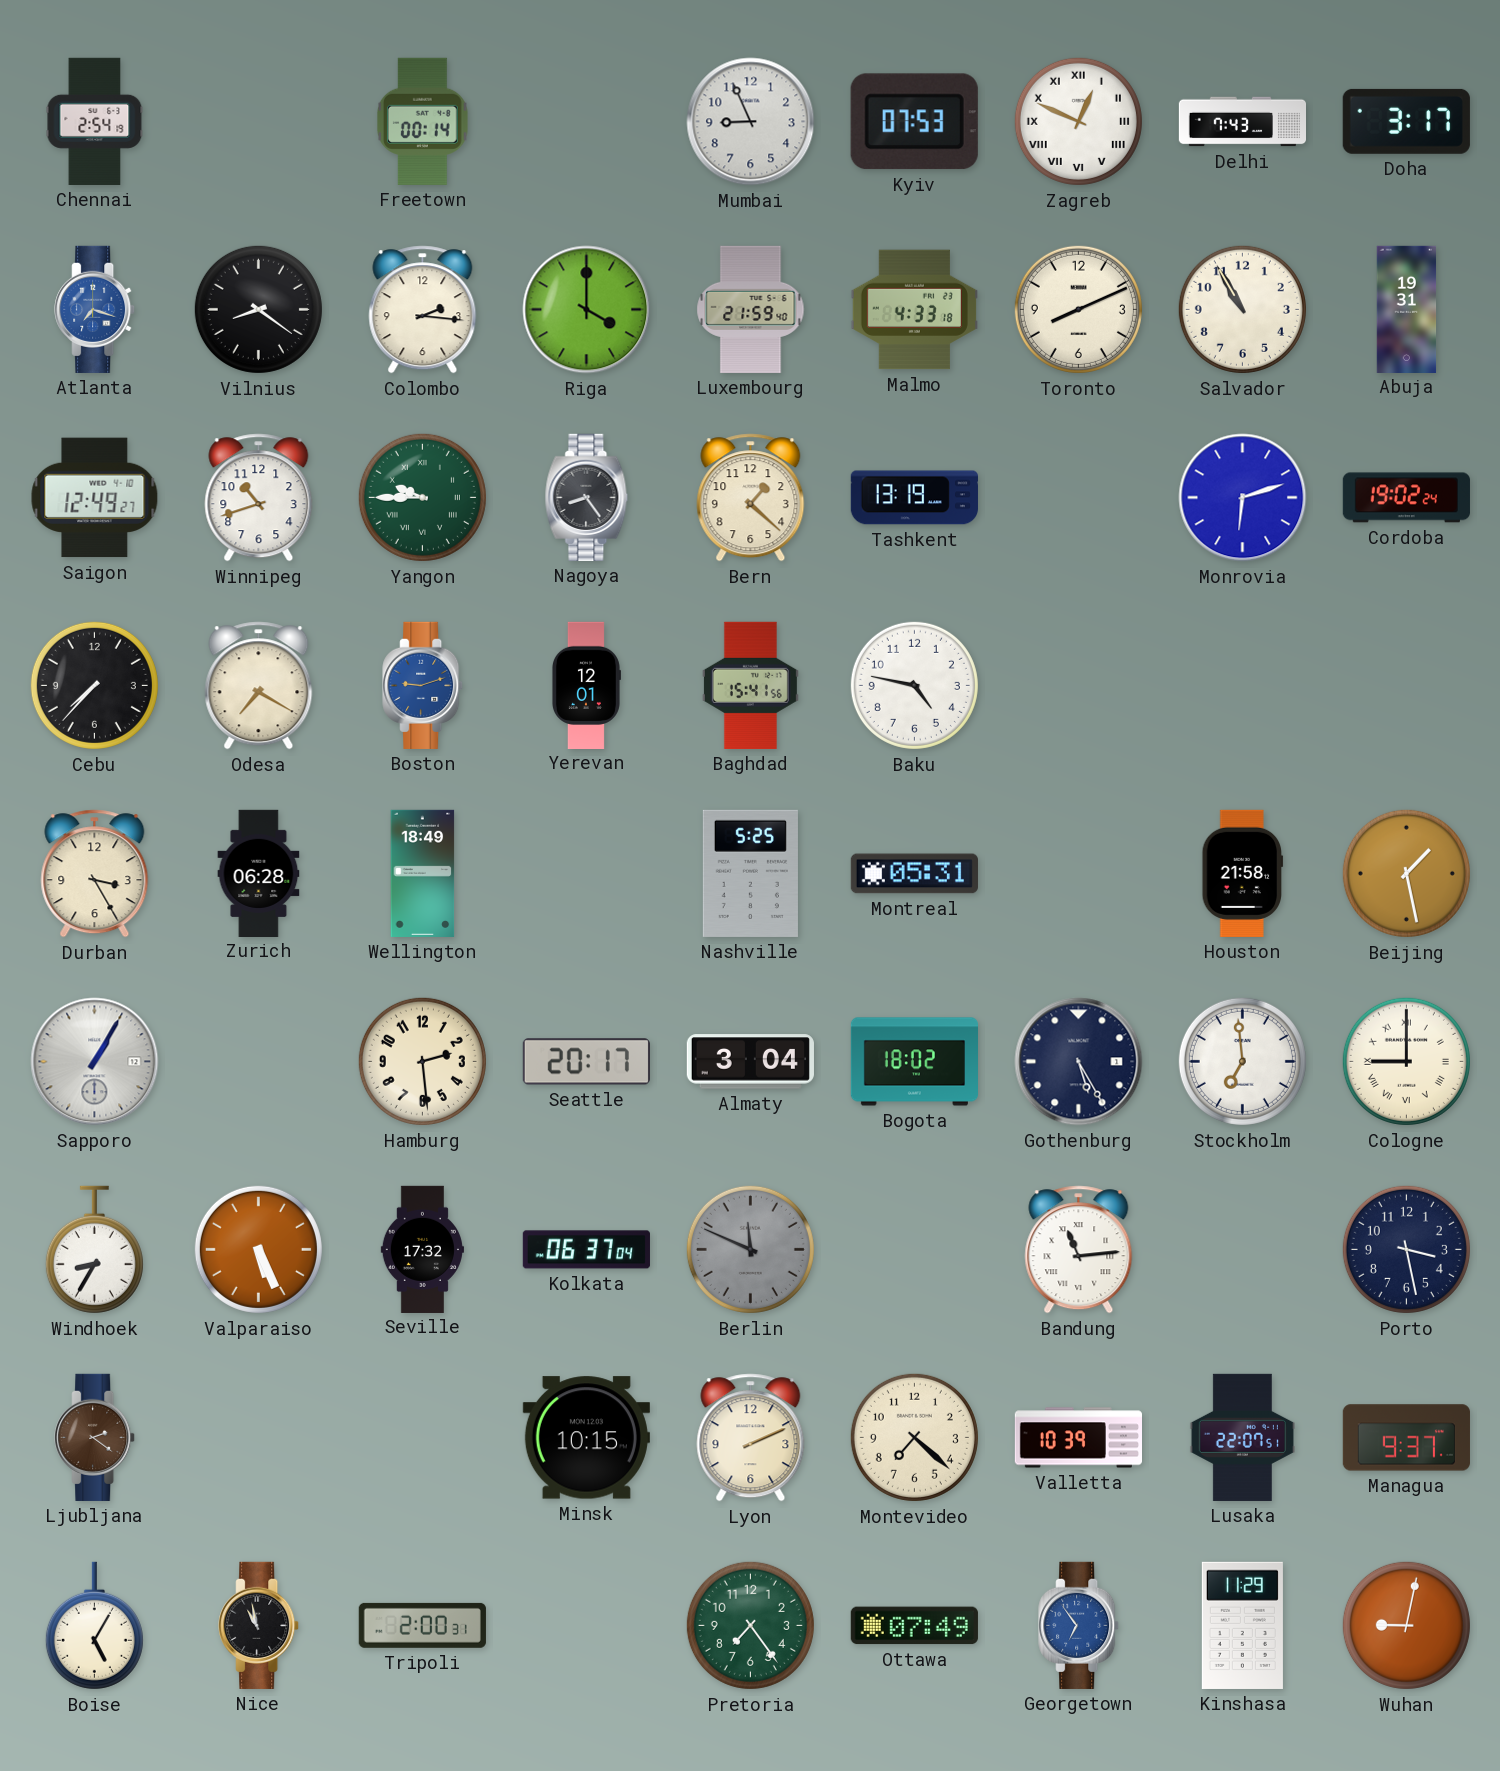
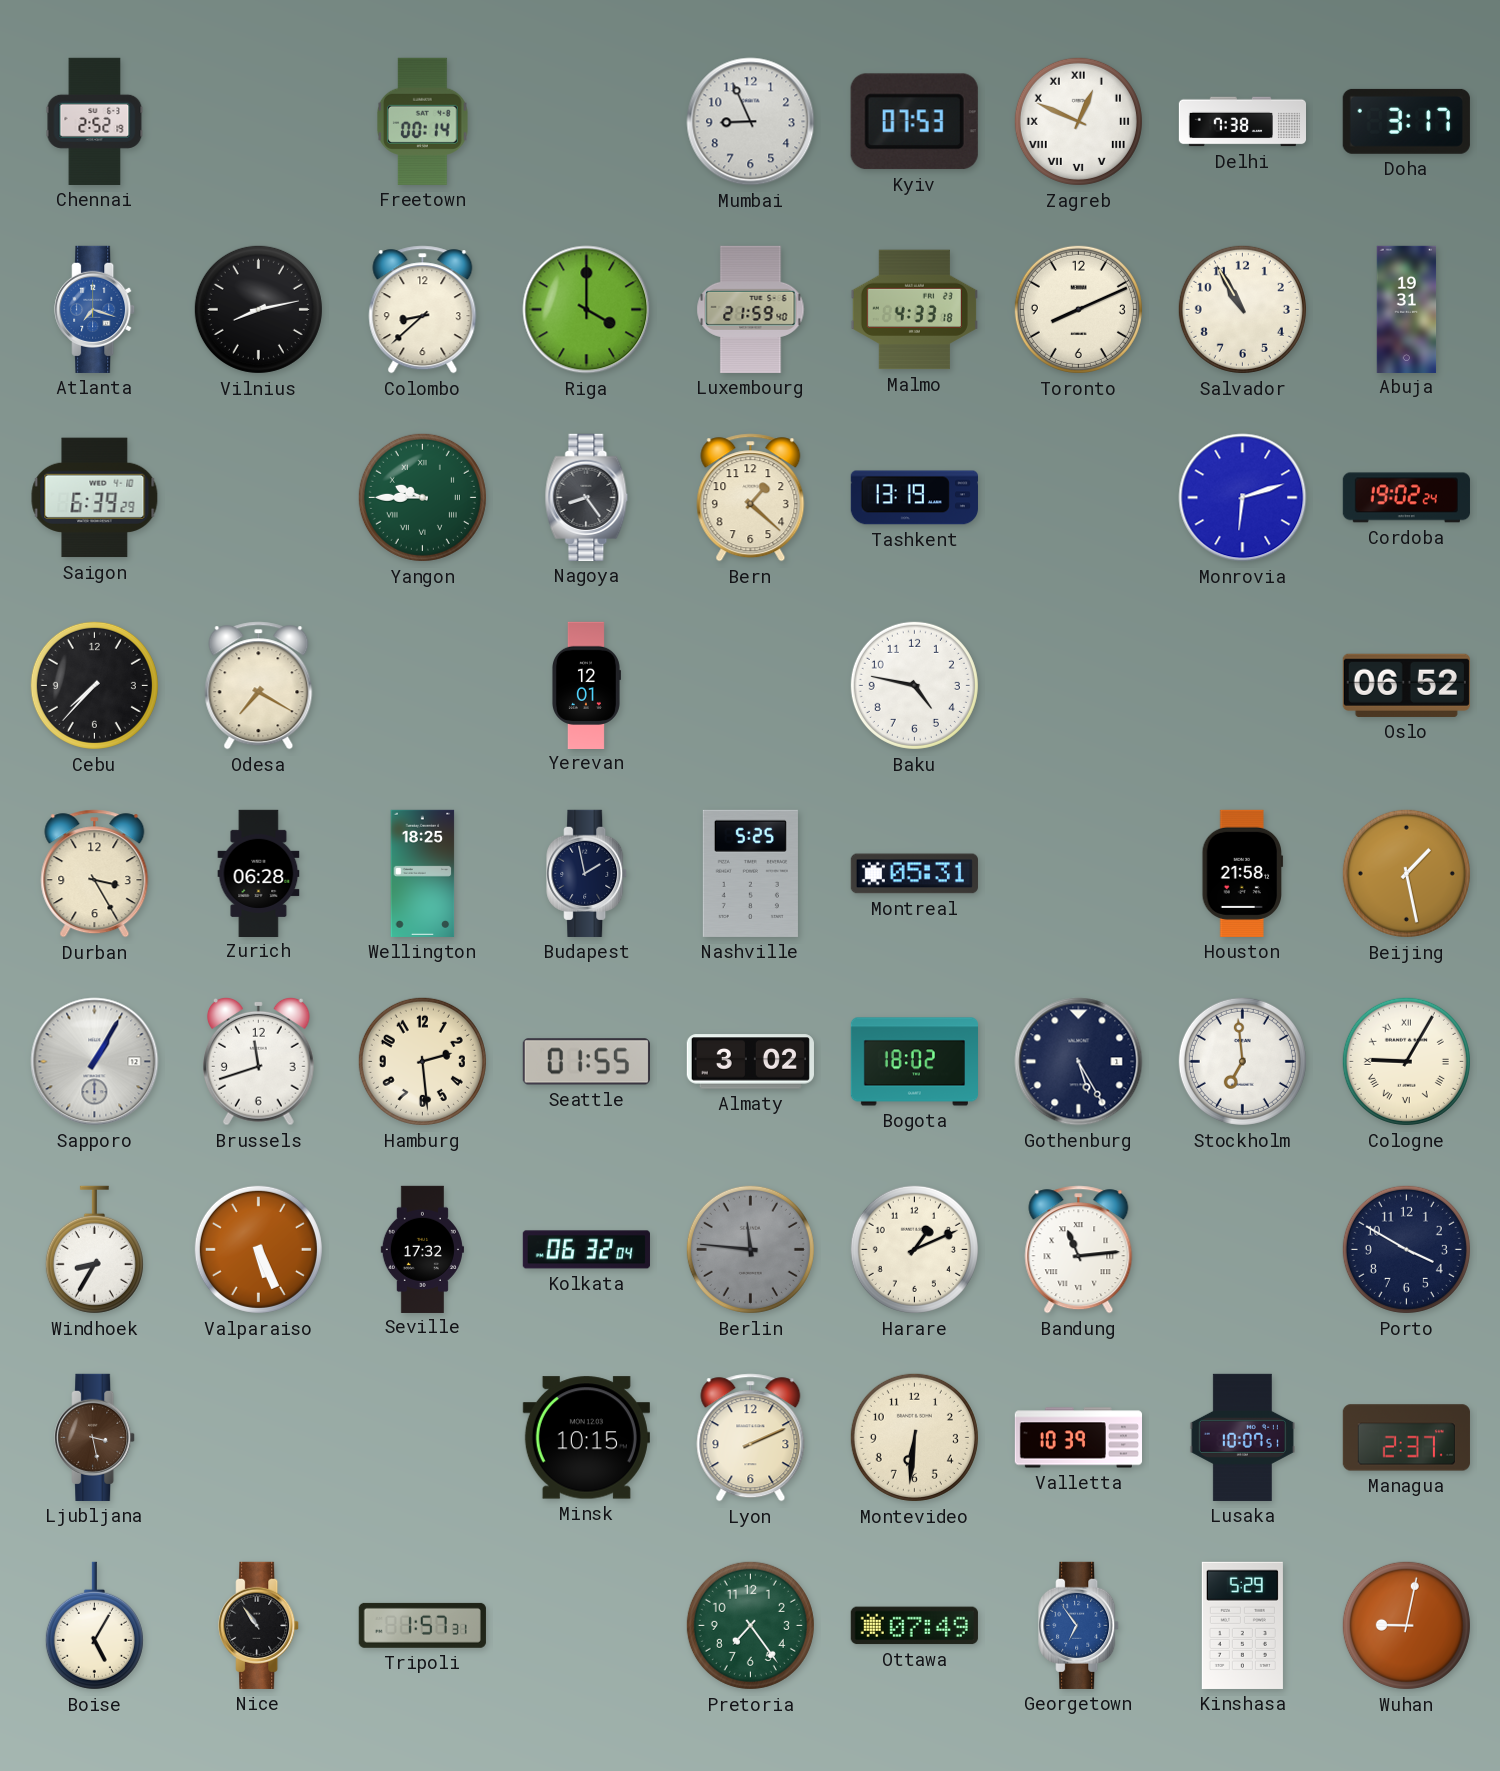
Chennai: 2:54 -> 2:52
Delhi: 7:43 -> 7:38
Vilnius: 8:21 -> 8:13
Colombo: 2:16 -> 8:38
Saigon: 12:49 -> 6:39
Winnipeg: 10:42 -> none
Boston: 9:12 -> none
Baghdad: 15:41 -> none
Oslo: none -> 06:52
Wellington: 18:49 -> 18:25
Budapest: none -> 1:58
Brussels: none -> 11:42
Seattle: 20:17 -> 01:55
Almaty: 3:04 -> 3:02
Cologne: 9:00 -> 9:05
Kolkata: 06:37 -> 06:32
Berlin: 11:49 -> 11:46
Harare: none -> 1:11
Porto: 3:28 -> 3:50
Ljubljana: 2:21 -> 3:28
Montevideo: 7:22 -> 6:31
Lusaka: 22:07 -> 10:07
Managua: 9:37 -> 2:37
Nice: 10:58 -> 10:54
Tripoli: 2:00 -> 1:57
Kinshasa: 11:29 -> 5:29
